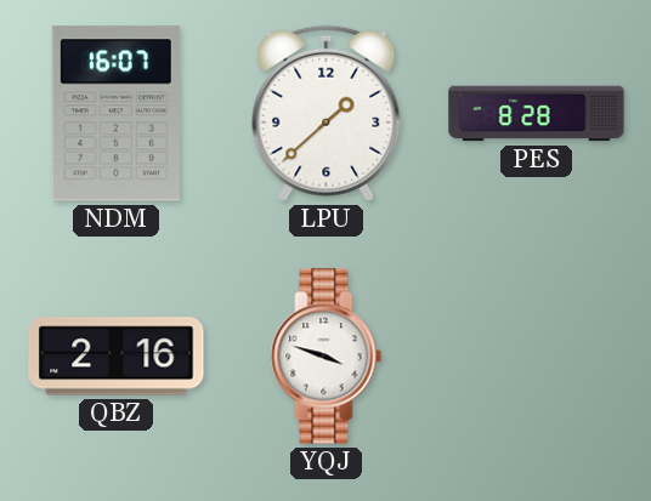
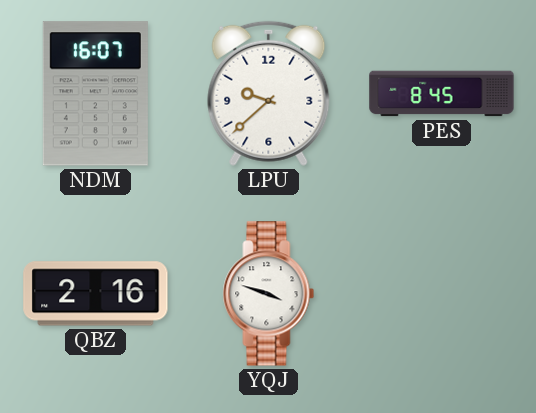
LPU: 1:38 -> 9:38
PES: 8:28 -> 8:45
